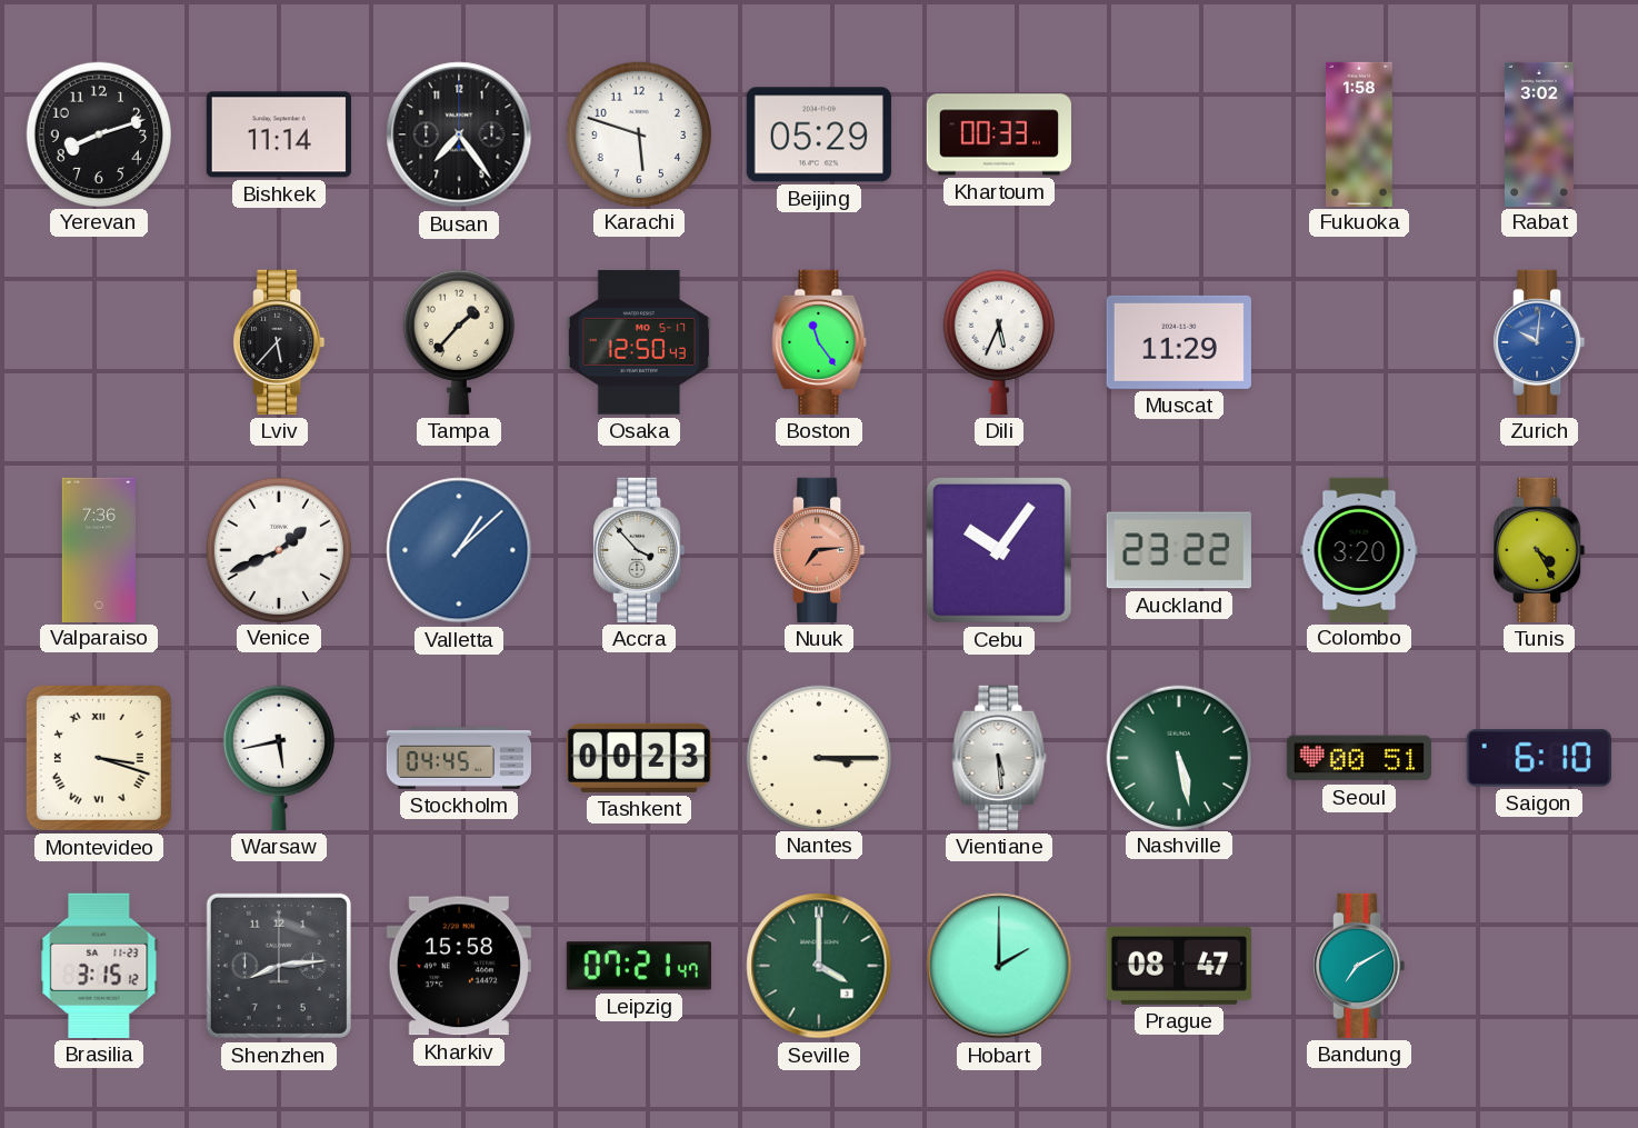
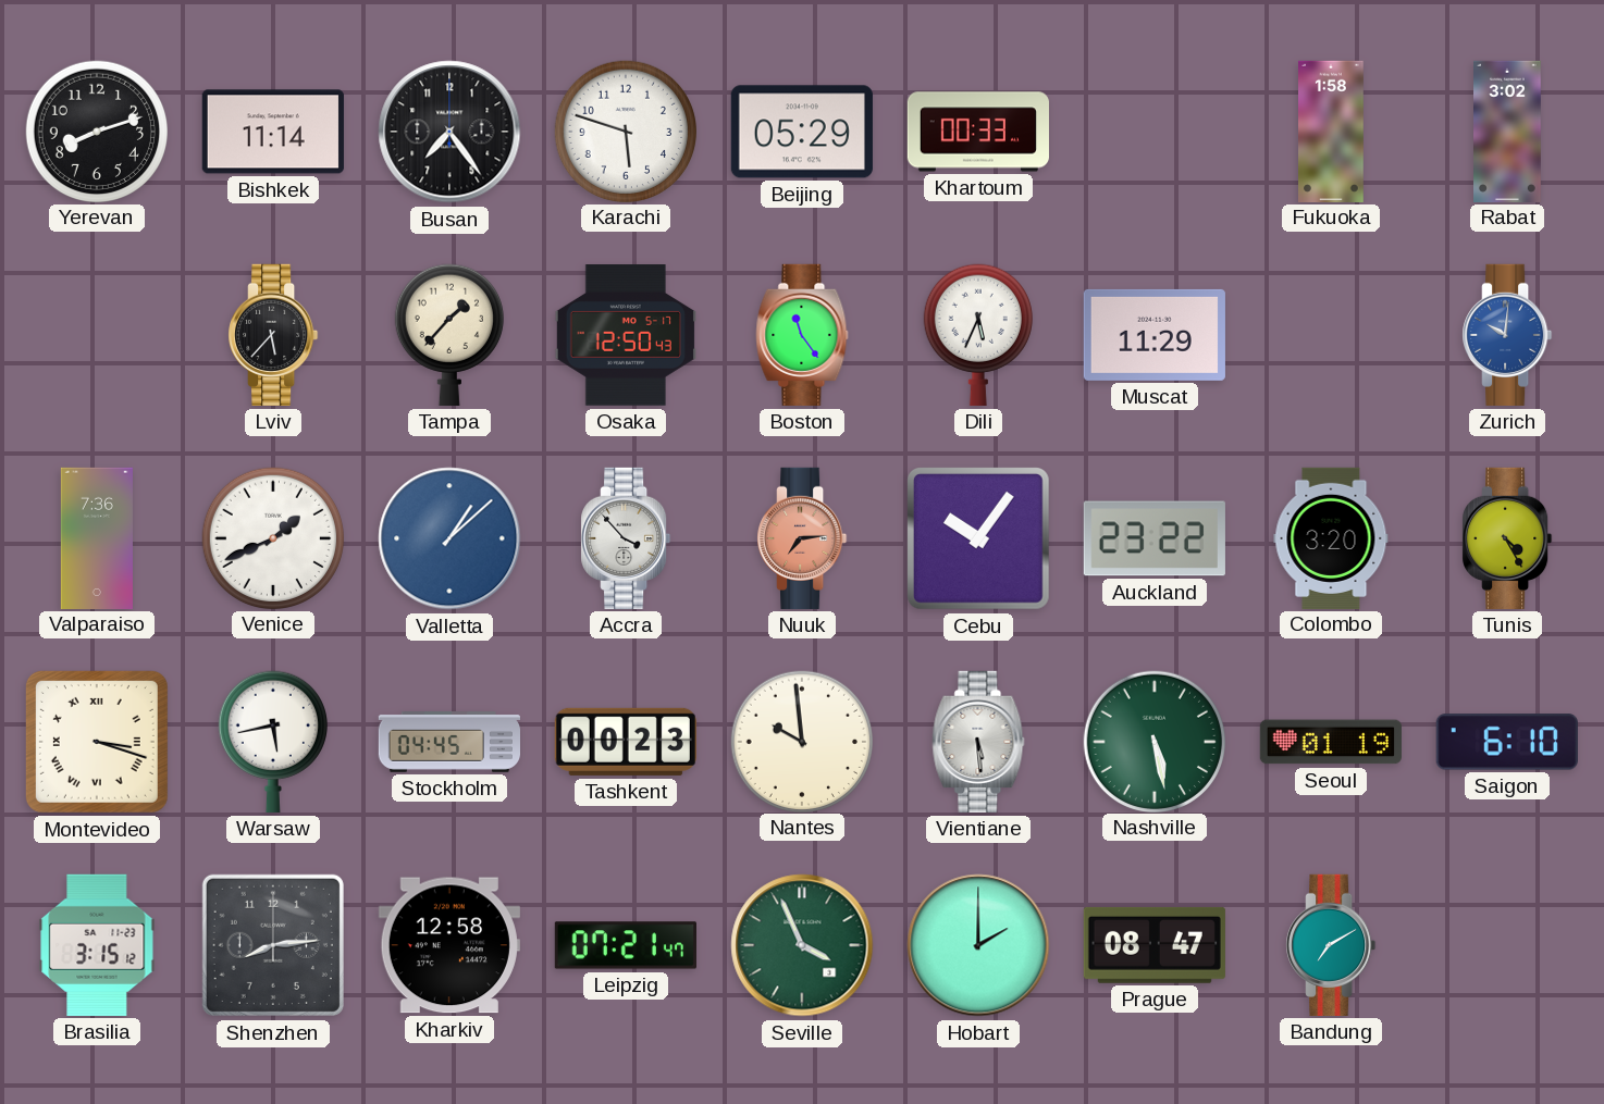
Nantes: 3:15 -> 9:59
Seoul: 00:51 -> 01:19
Kharkiv: 15:58 -> 12:58
Seville: 4:00 -> 3:56
